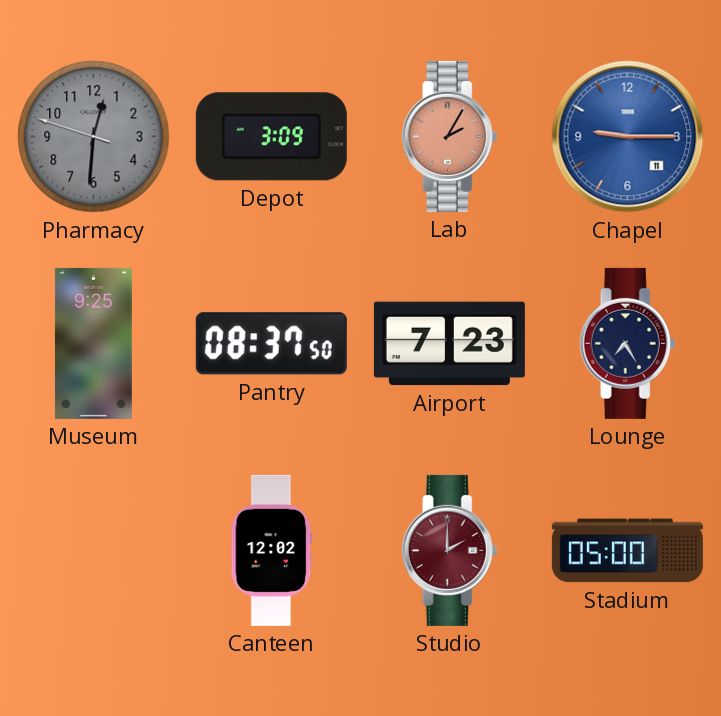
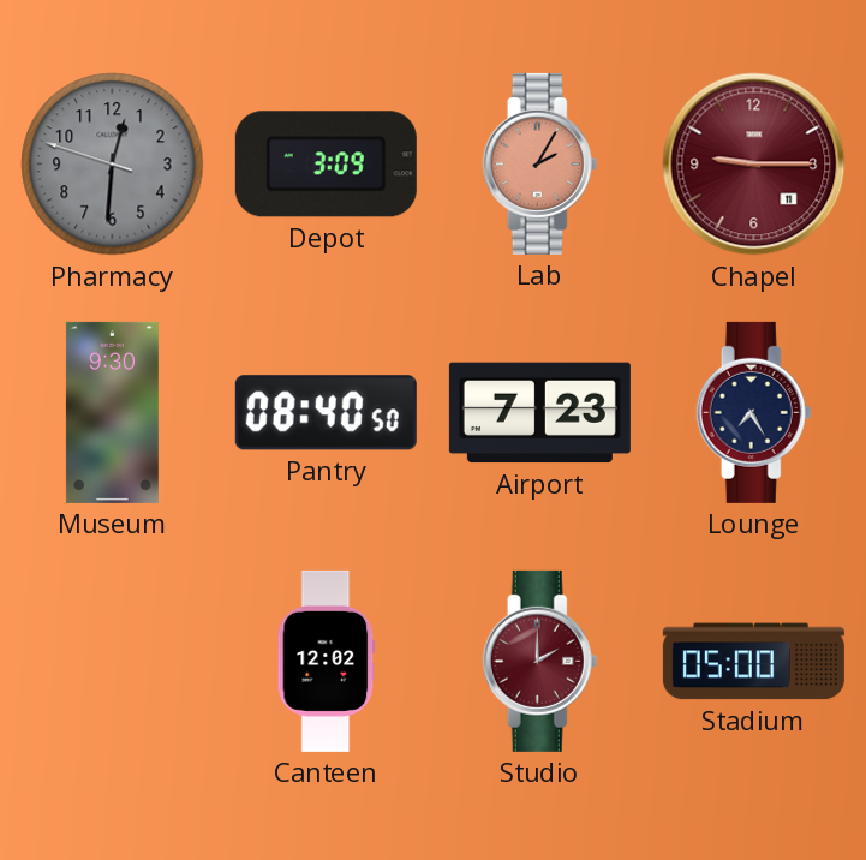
Chapel dial: blue -> burgundy
Museum: 9:25 -> 9:30
Pantry: 08:37 -> 08:40
